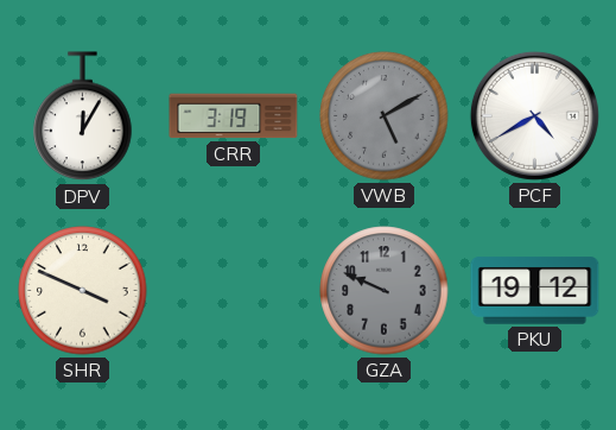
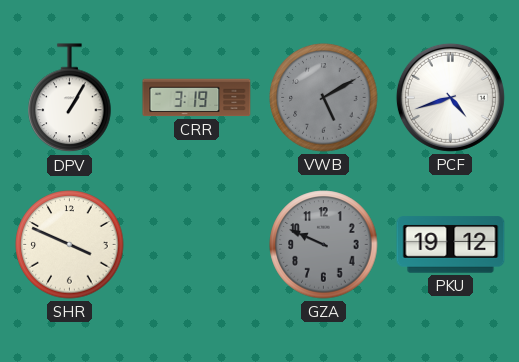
DPV: 12:05 -> 1:05
PCF: 4:40 -> 4:42
